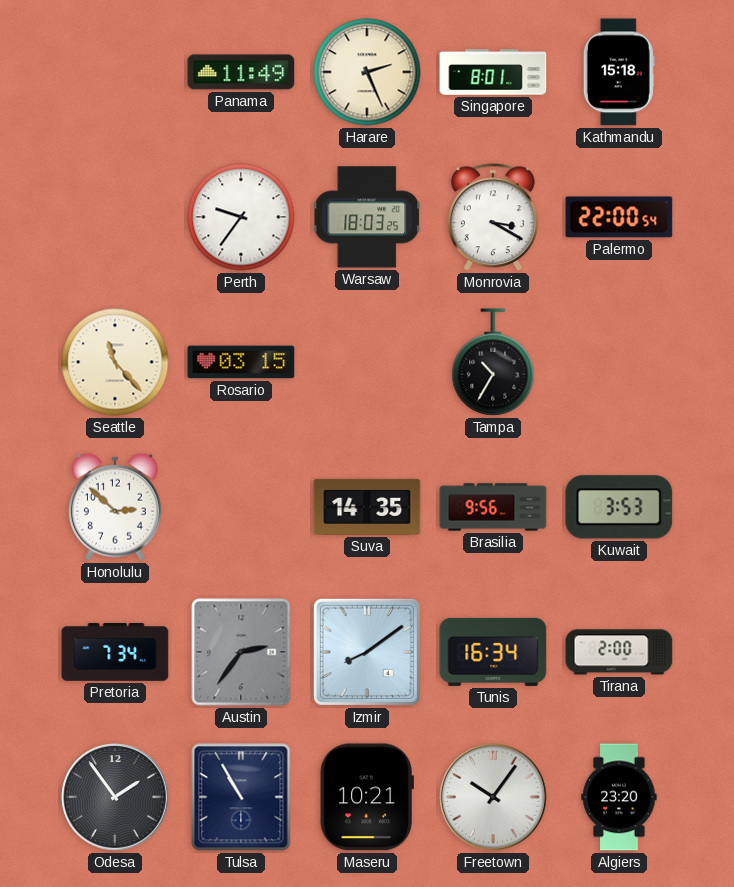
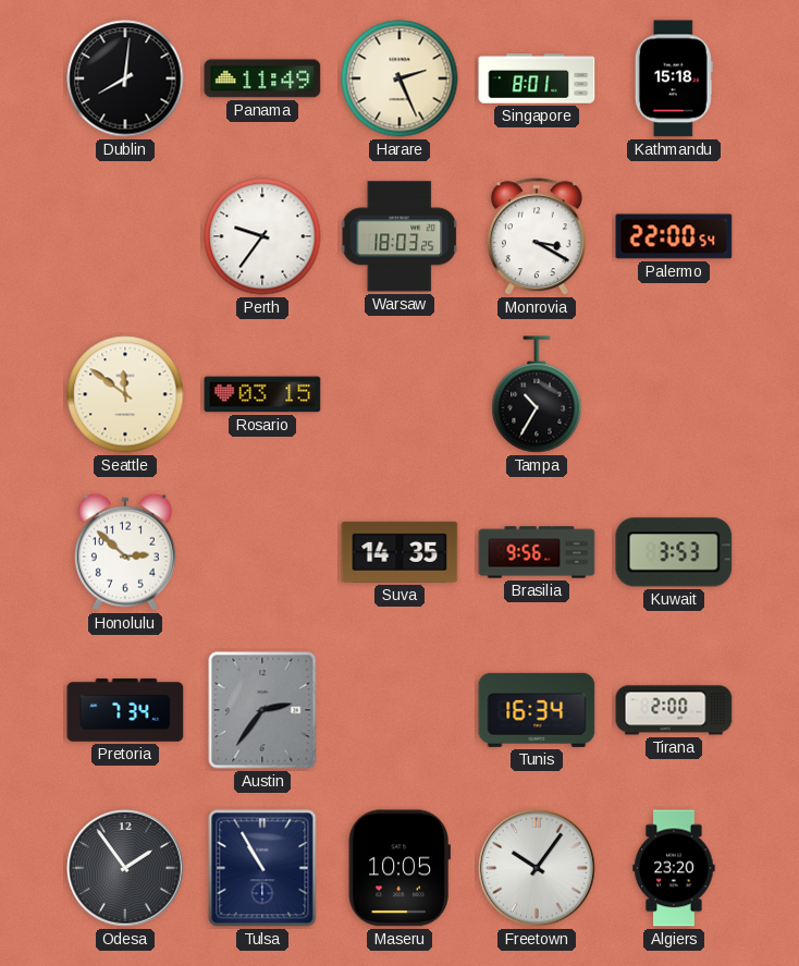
Dublin: none -> 8:01
Seattle: 11:23 -> 11:51
Izmir: 8:09 -> none
Maseru: 10:21 -> 10:05
